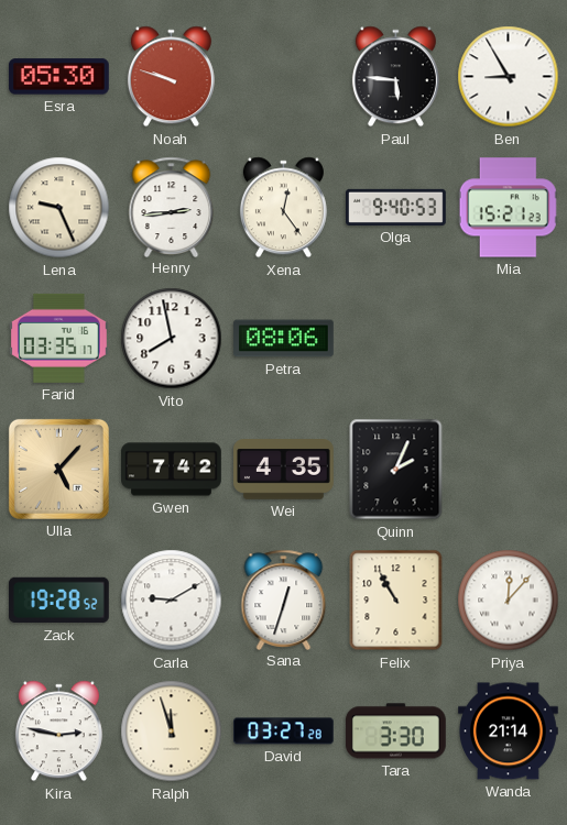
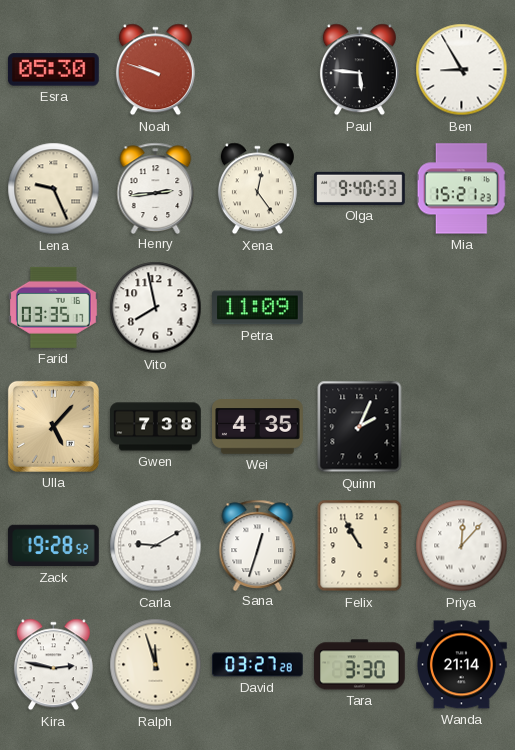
Petra: 08:06 -> 11:09
Gwen: 7:42 -> 7:38
